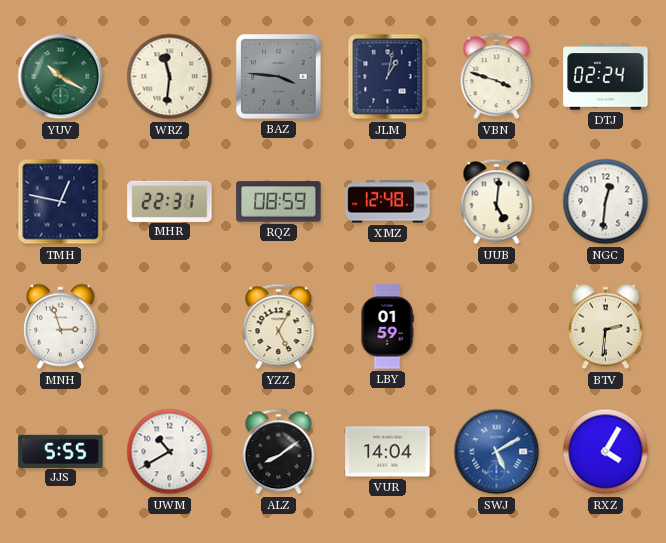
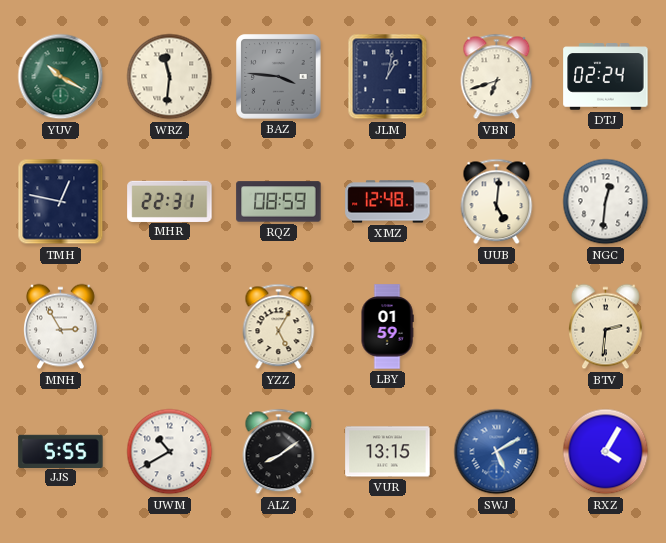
VBN: 3:48 -> 6:42
MNH: 2:57 -> 2:55
VUR: 14:04 -> 13:15
